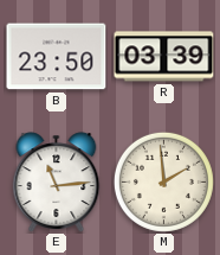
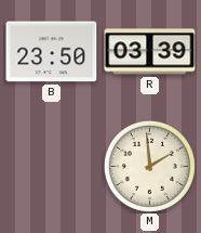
E: 11:14 -> none
